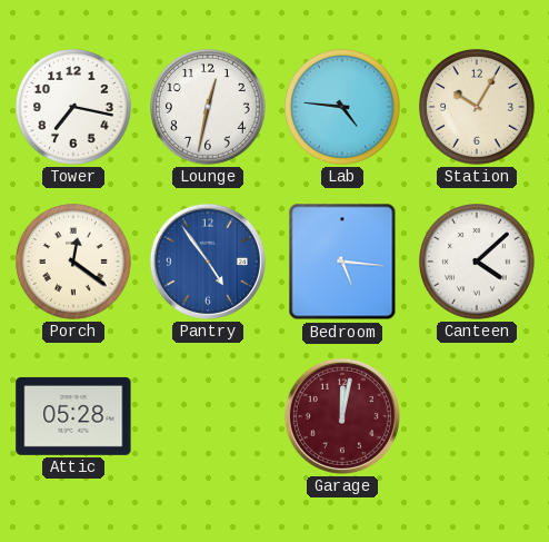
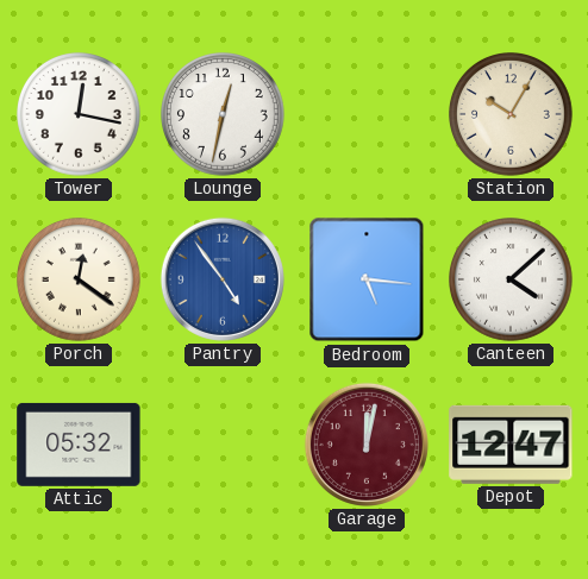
Tower: 7:17 -> 12:17
Lab: 4:46 -> none
Attic: 05:28 -> 05:32
Depot: none -> 12:47
